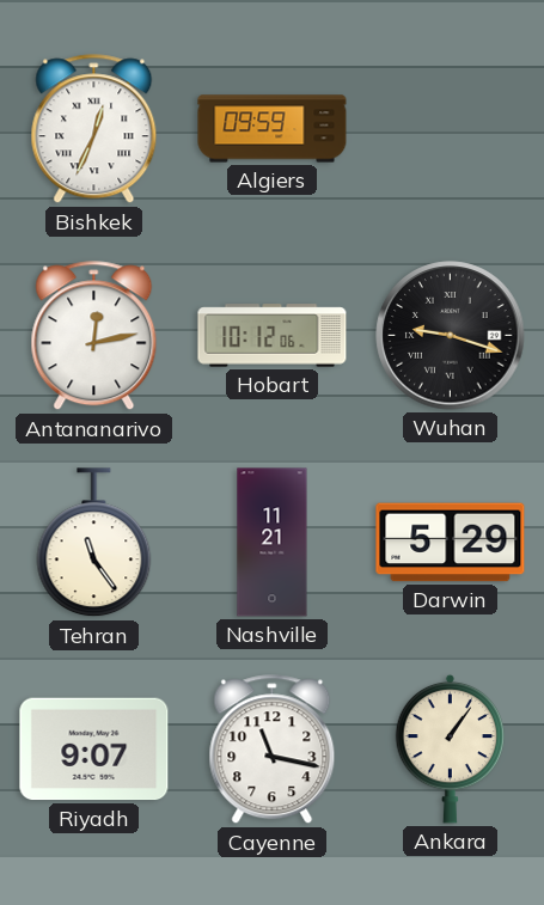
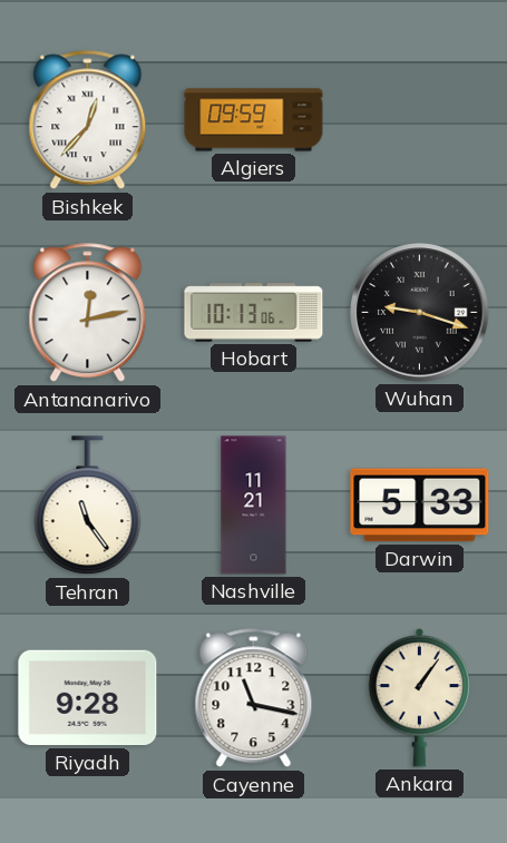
Bishkek: 12:34 -> 12:37
Hobart: 10:12 -> 10:13
Darwin: 5:29 -> 5:33
Riyadh: 9:07 -> 9:28
